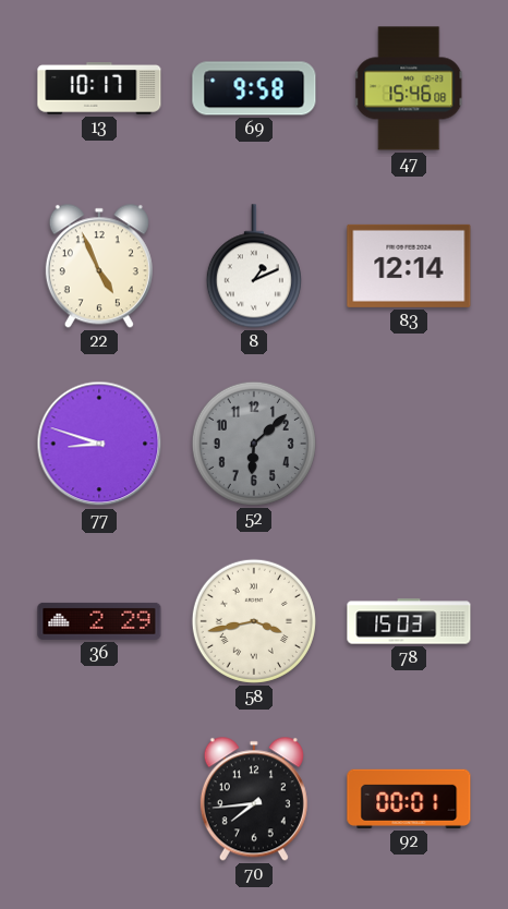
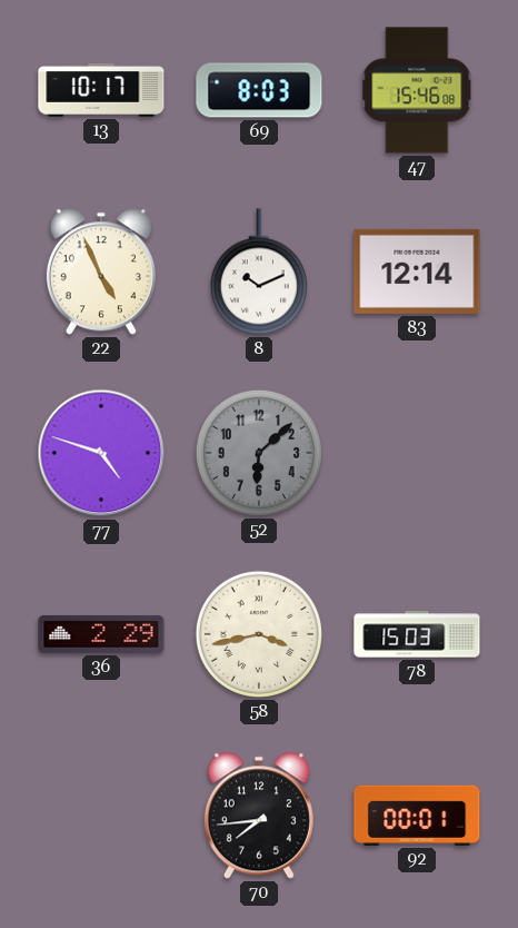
69: 9:58 -> 8:03
8: 1:11 -> 10:11
77: 8:48 -> 4:48
